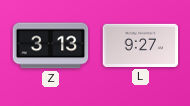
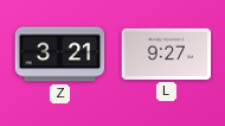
Z: 3:13 -> 3:21
